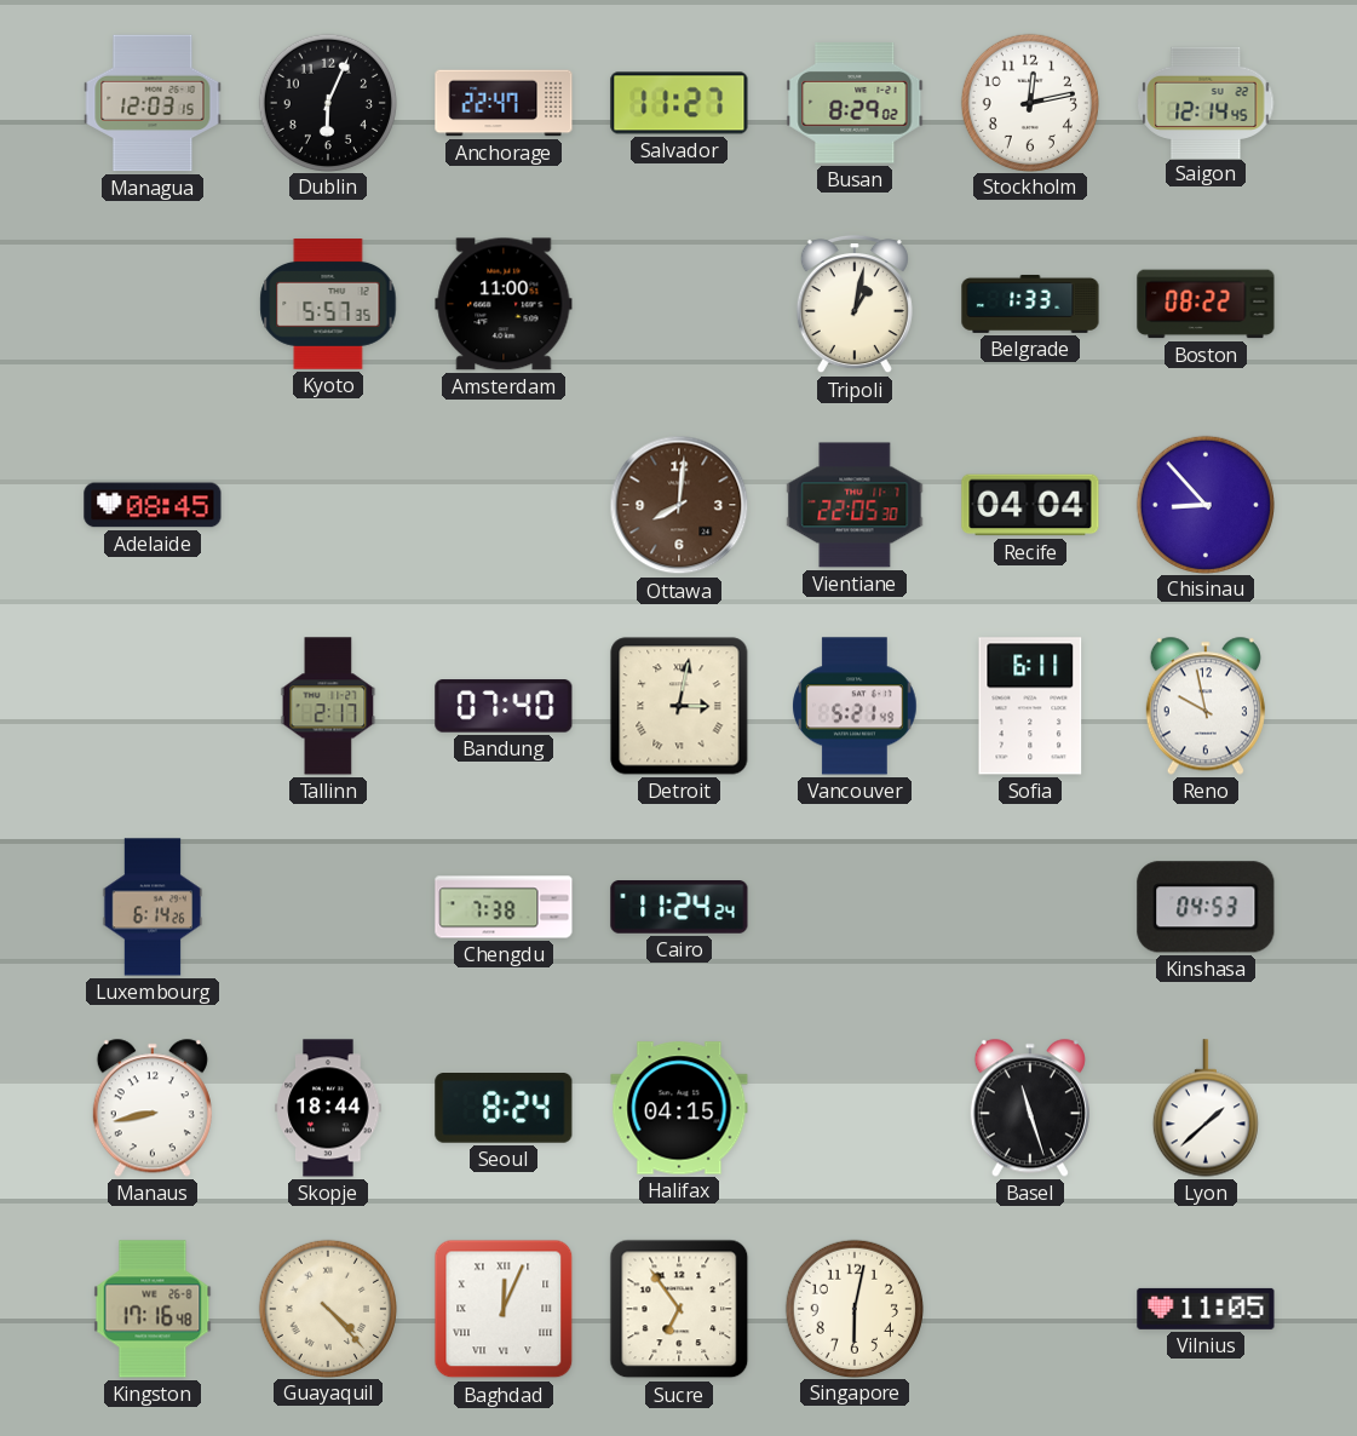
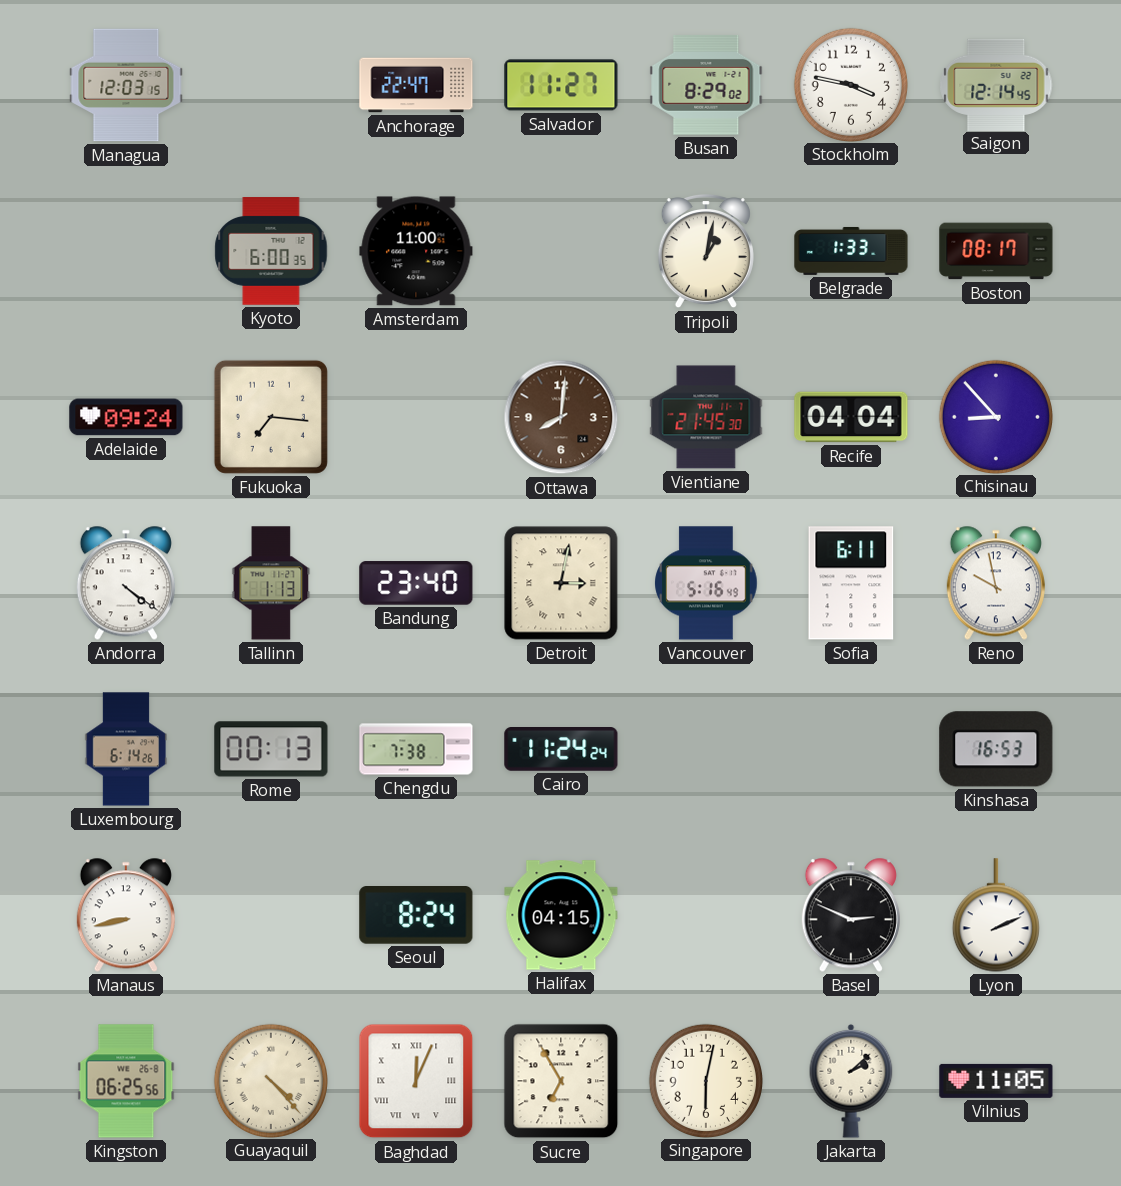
Dublin: 6:04 -> none
Stockholm: 12:13 -> 3:47
Kyoto: 5:57 -> 6:00
Boston: 08:22 -> 08:17
Adelaide: 08:45 -> 09:24
Fukuoka: none -> 7:16
Vientiane: 22:05 -> 21:45
Andorra: none -> 4:21
Tallinn: 2:17 -> 1:13
Bandung: 07:40 -> 23:40
Vancouver: 5:21 -> 5:16
Rome: none -> 00:13
Kinshasa: 04:53 -> 16:53
Skopje: 18:44 -> none
Basel: 11:27 -> 2:49
Lyon: 1:38 -> 2:11
Kingston: 17:16 -> 06:25
Sucre: 6:54 -> 6:55
Jakarta: none -> 2:08
